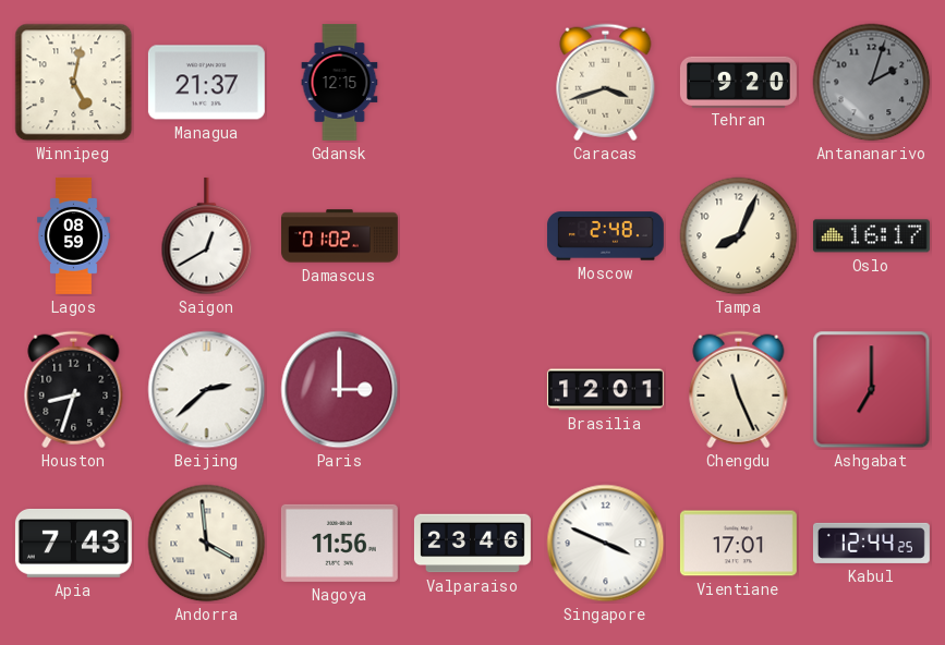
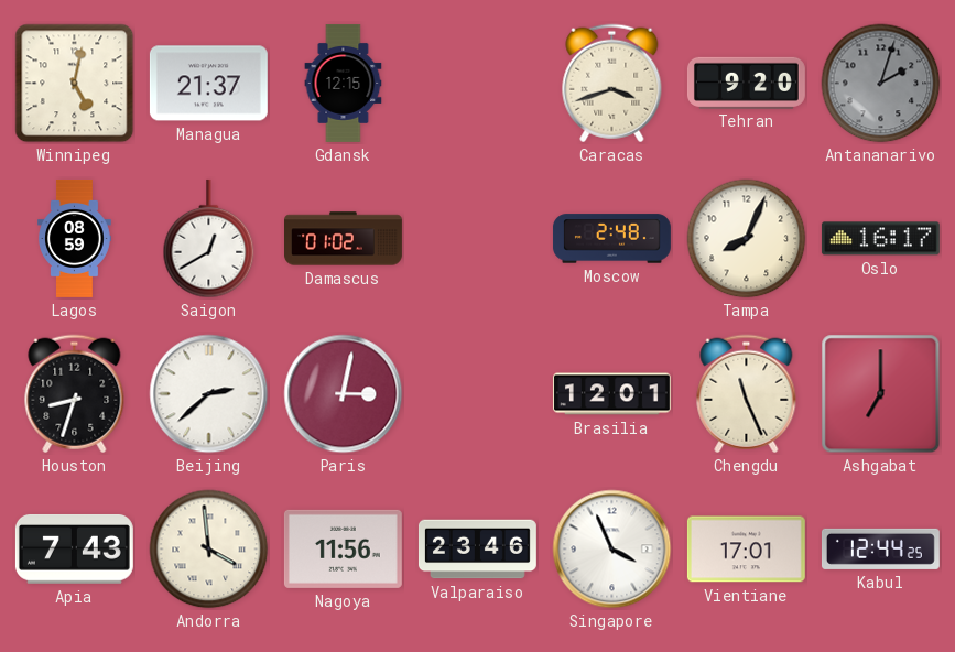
Paris: 3:00 -> 3:02
Singapore: 3:49 -> 3:56
